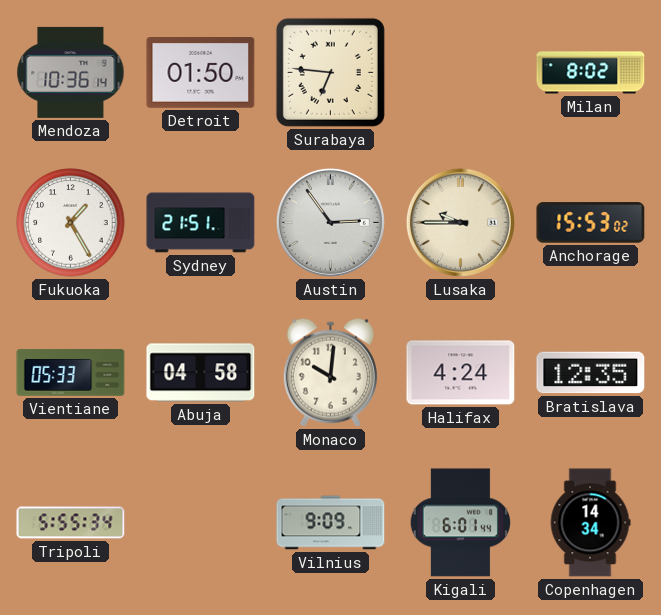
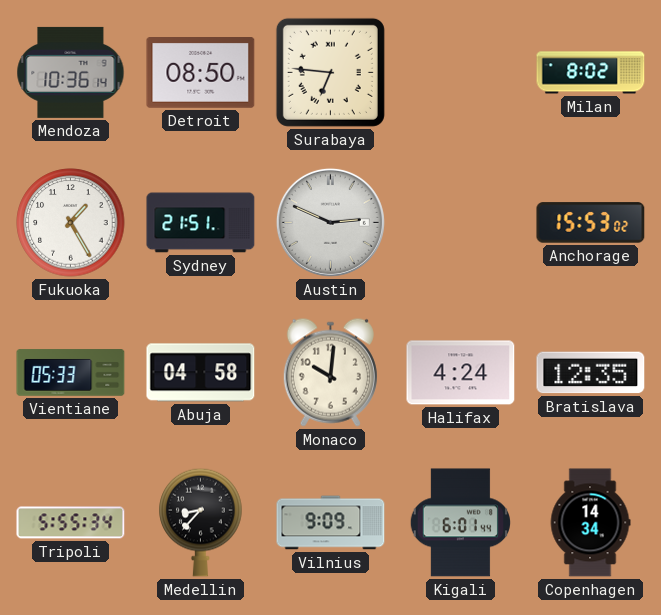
Detroit: 01:50 -> 08:50
Austin: 2:54 -> 2:49
Lusaka: 9:45 -> none
Medellin: none -> 8:37
